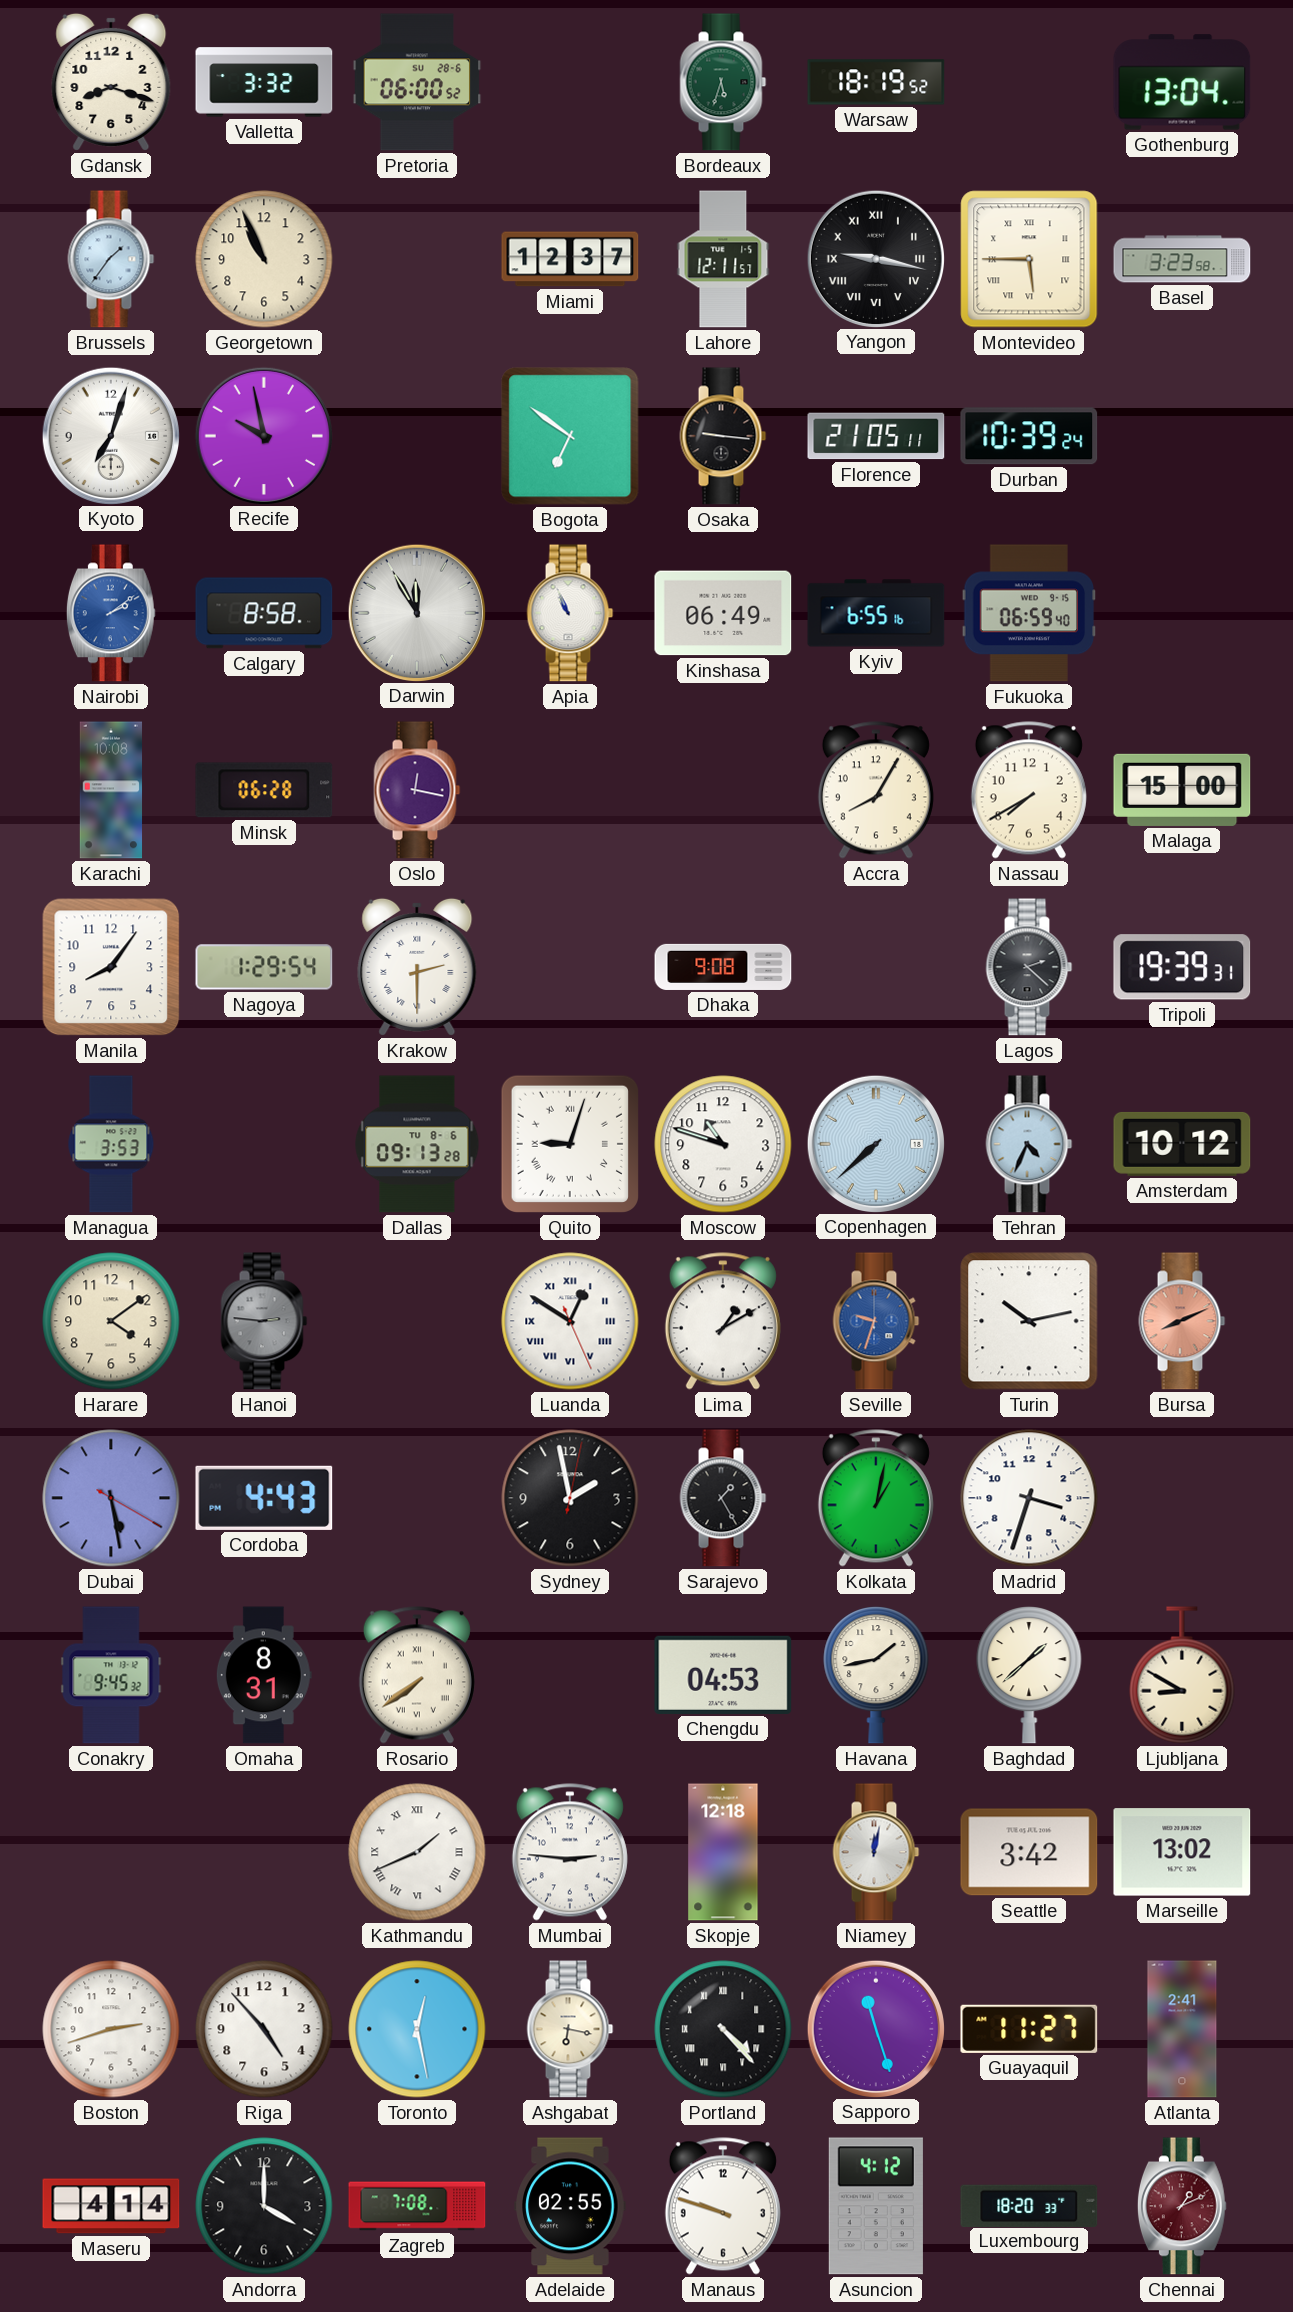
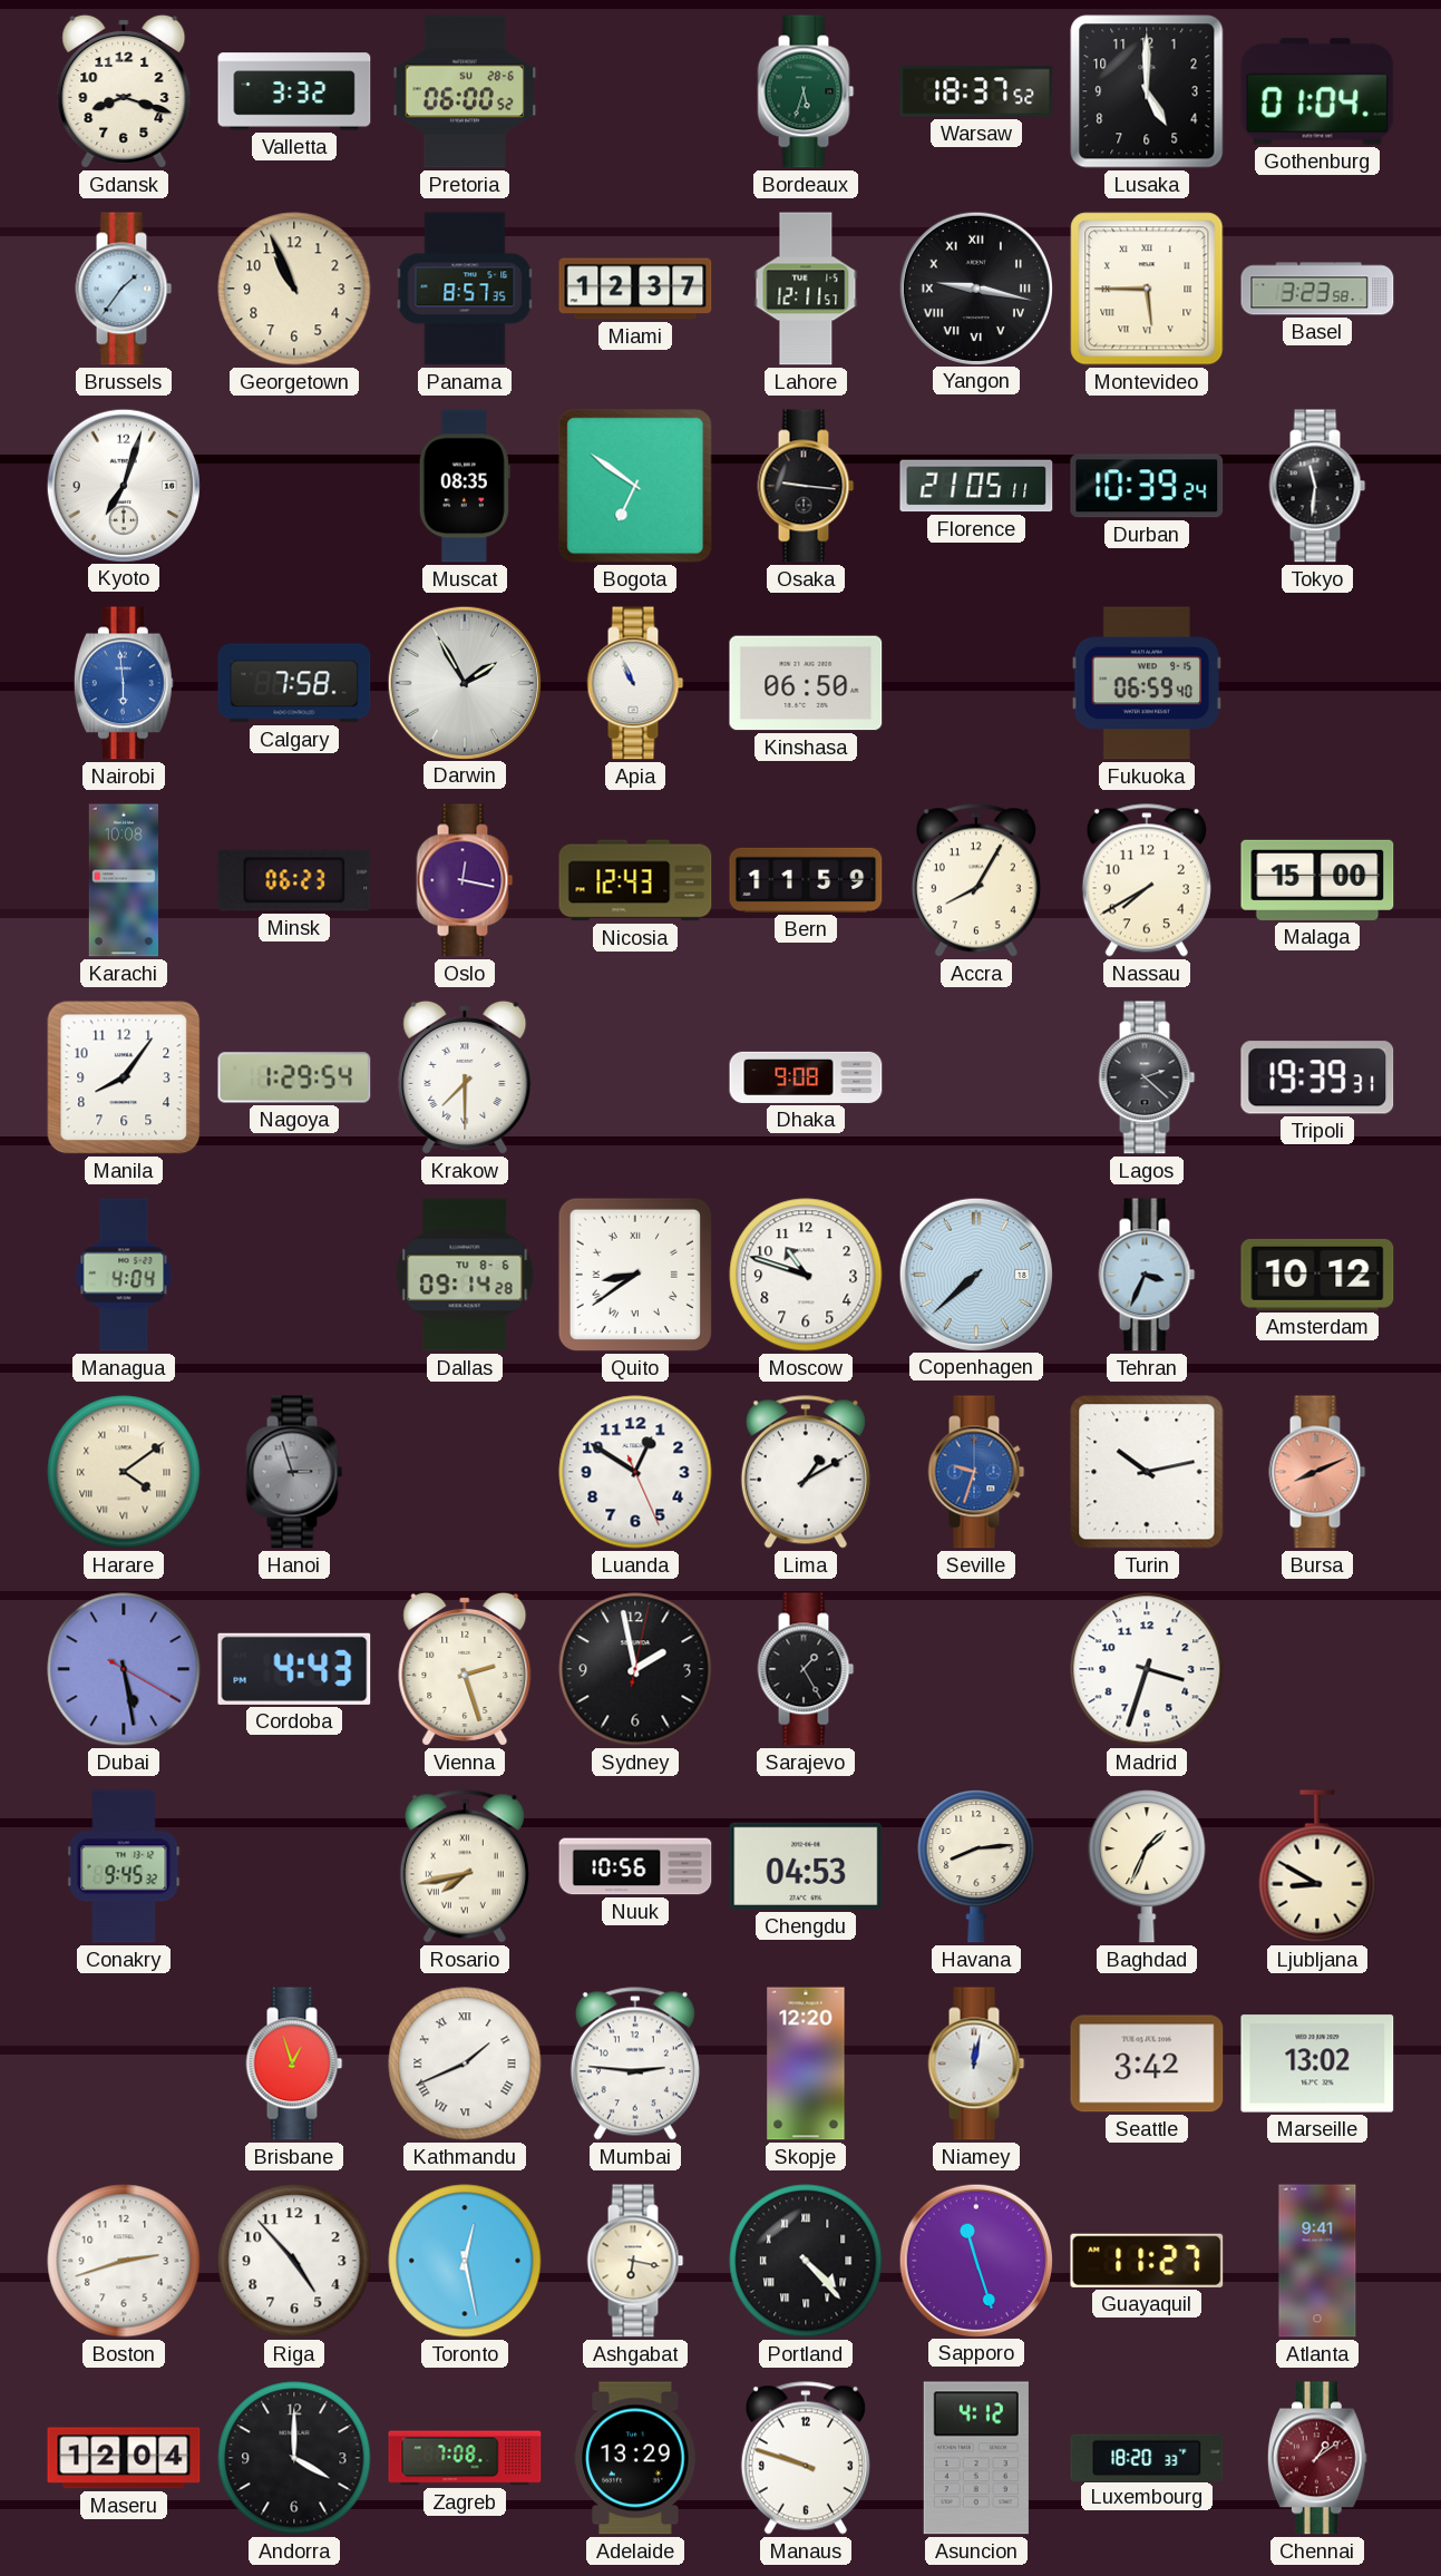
Warsaw: 18:19 -> 18:37
Lusaka: none -> 5:00
Gothenburg: 13:04 -> 01:04
Panama: none -> 8:57
Recife: 9:58 -> none
Muscat: none -> 08:35
Tokyo: none -> 11:31
Nairobi: 2:09 -> 5:59
Calgary: 8:58 -> 7:58
Darwin: 11:55 -> 1:55
Kinshasa: 06:49 -> 06:50
Kyiv: 6:55 -> none
Minsk: 06:28 -> 06:23
Nicosia: none -> 12:43
Bern: none -> 11:59
Krakow: 2:30 -> 7:30
Managua: 3:53 -> 4:04
Dallas: 09:13 -> 09:14
Quito: 9:03 -> 8:39
Tehran: 4:34 -> 3:34
Harare numerals: Arabic -> Roman
Hanoi: 2:46 -> 2:57
Luanda numerals: Roman -> Arabic
Vienna: none -> 2:27
Kolkata: 1:02 -> none
Omaha: 8:31 -> none
Rosario: 7:39 -> 7:43
Nuuk: none -> 10:56
Havana: 1:43 -> 8:14
Baghdad: 1:38 -> 1:34
Brisbane: none -> 12:57
Skopje: 12:18 -> 12:20
Atlanta: 2:41 -> 9:41
Maseru: 4:14 -> 12:04
Adelaide: 02:55 -> 13:29
Chennai: 1:11 -> 1:09
